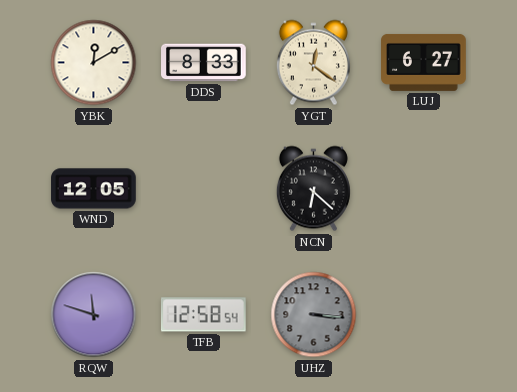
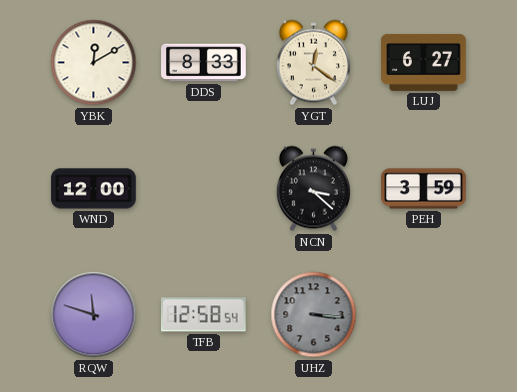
WND: 12:05 -> 12:00
NCN: 6:22 -> 3:22
PEH: none -> 3:59
